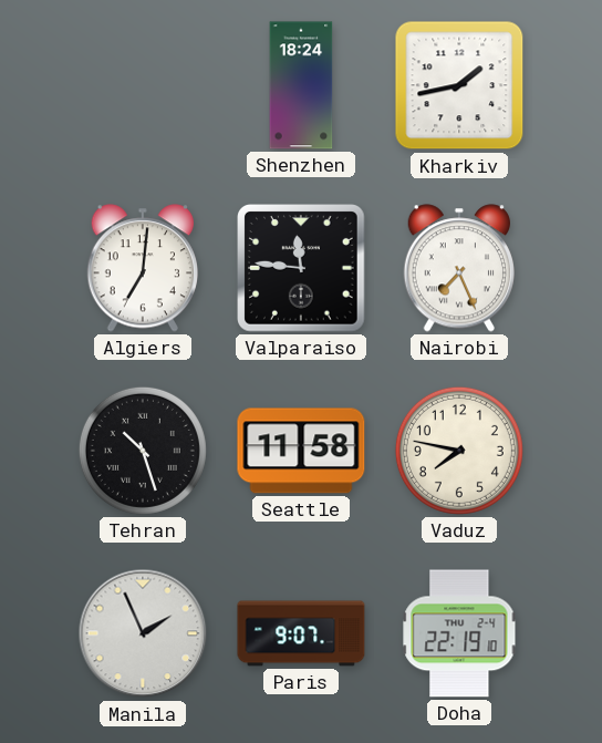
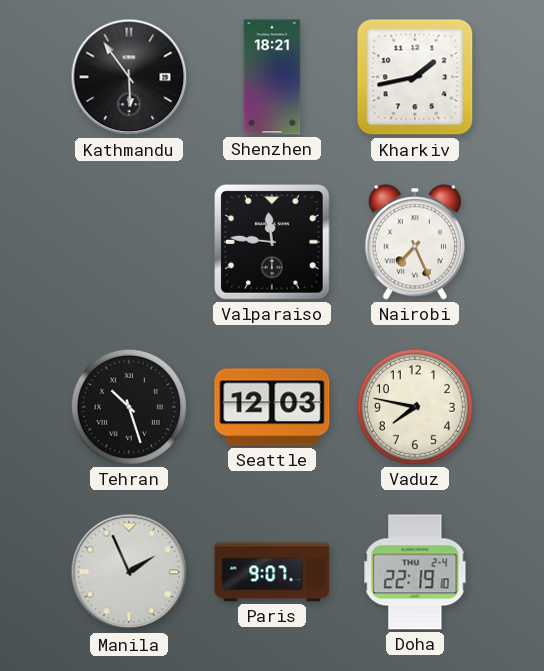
Kathmandu: none -> 5:54
Shenzhen: 18:24 -> 18:21
Algiers: 7:01 -> none
Seattle: 11:58 -> 12:03
